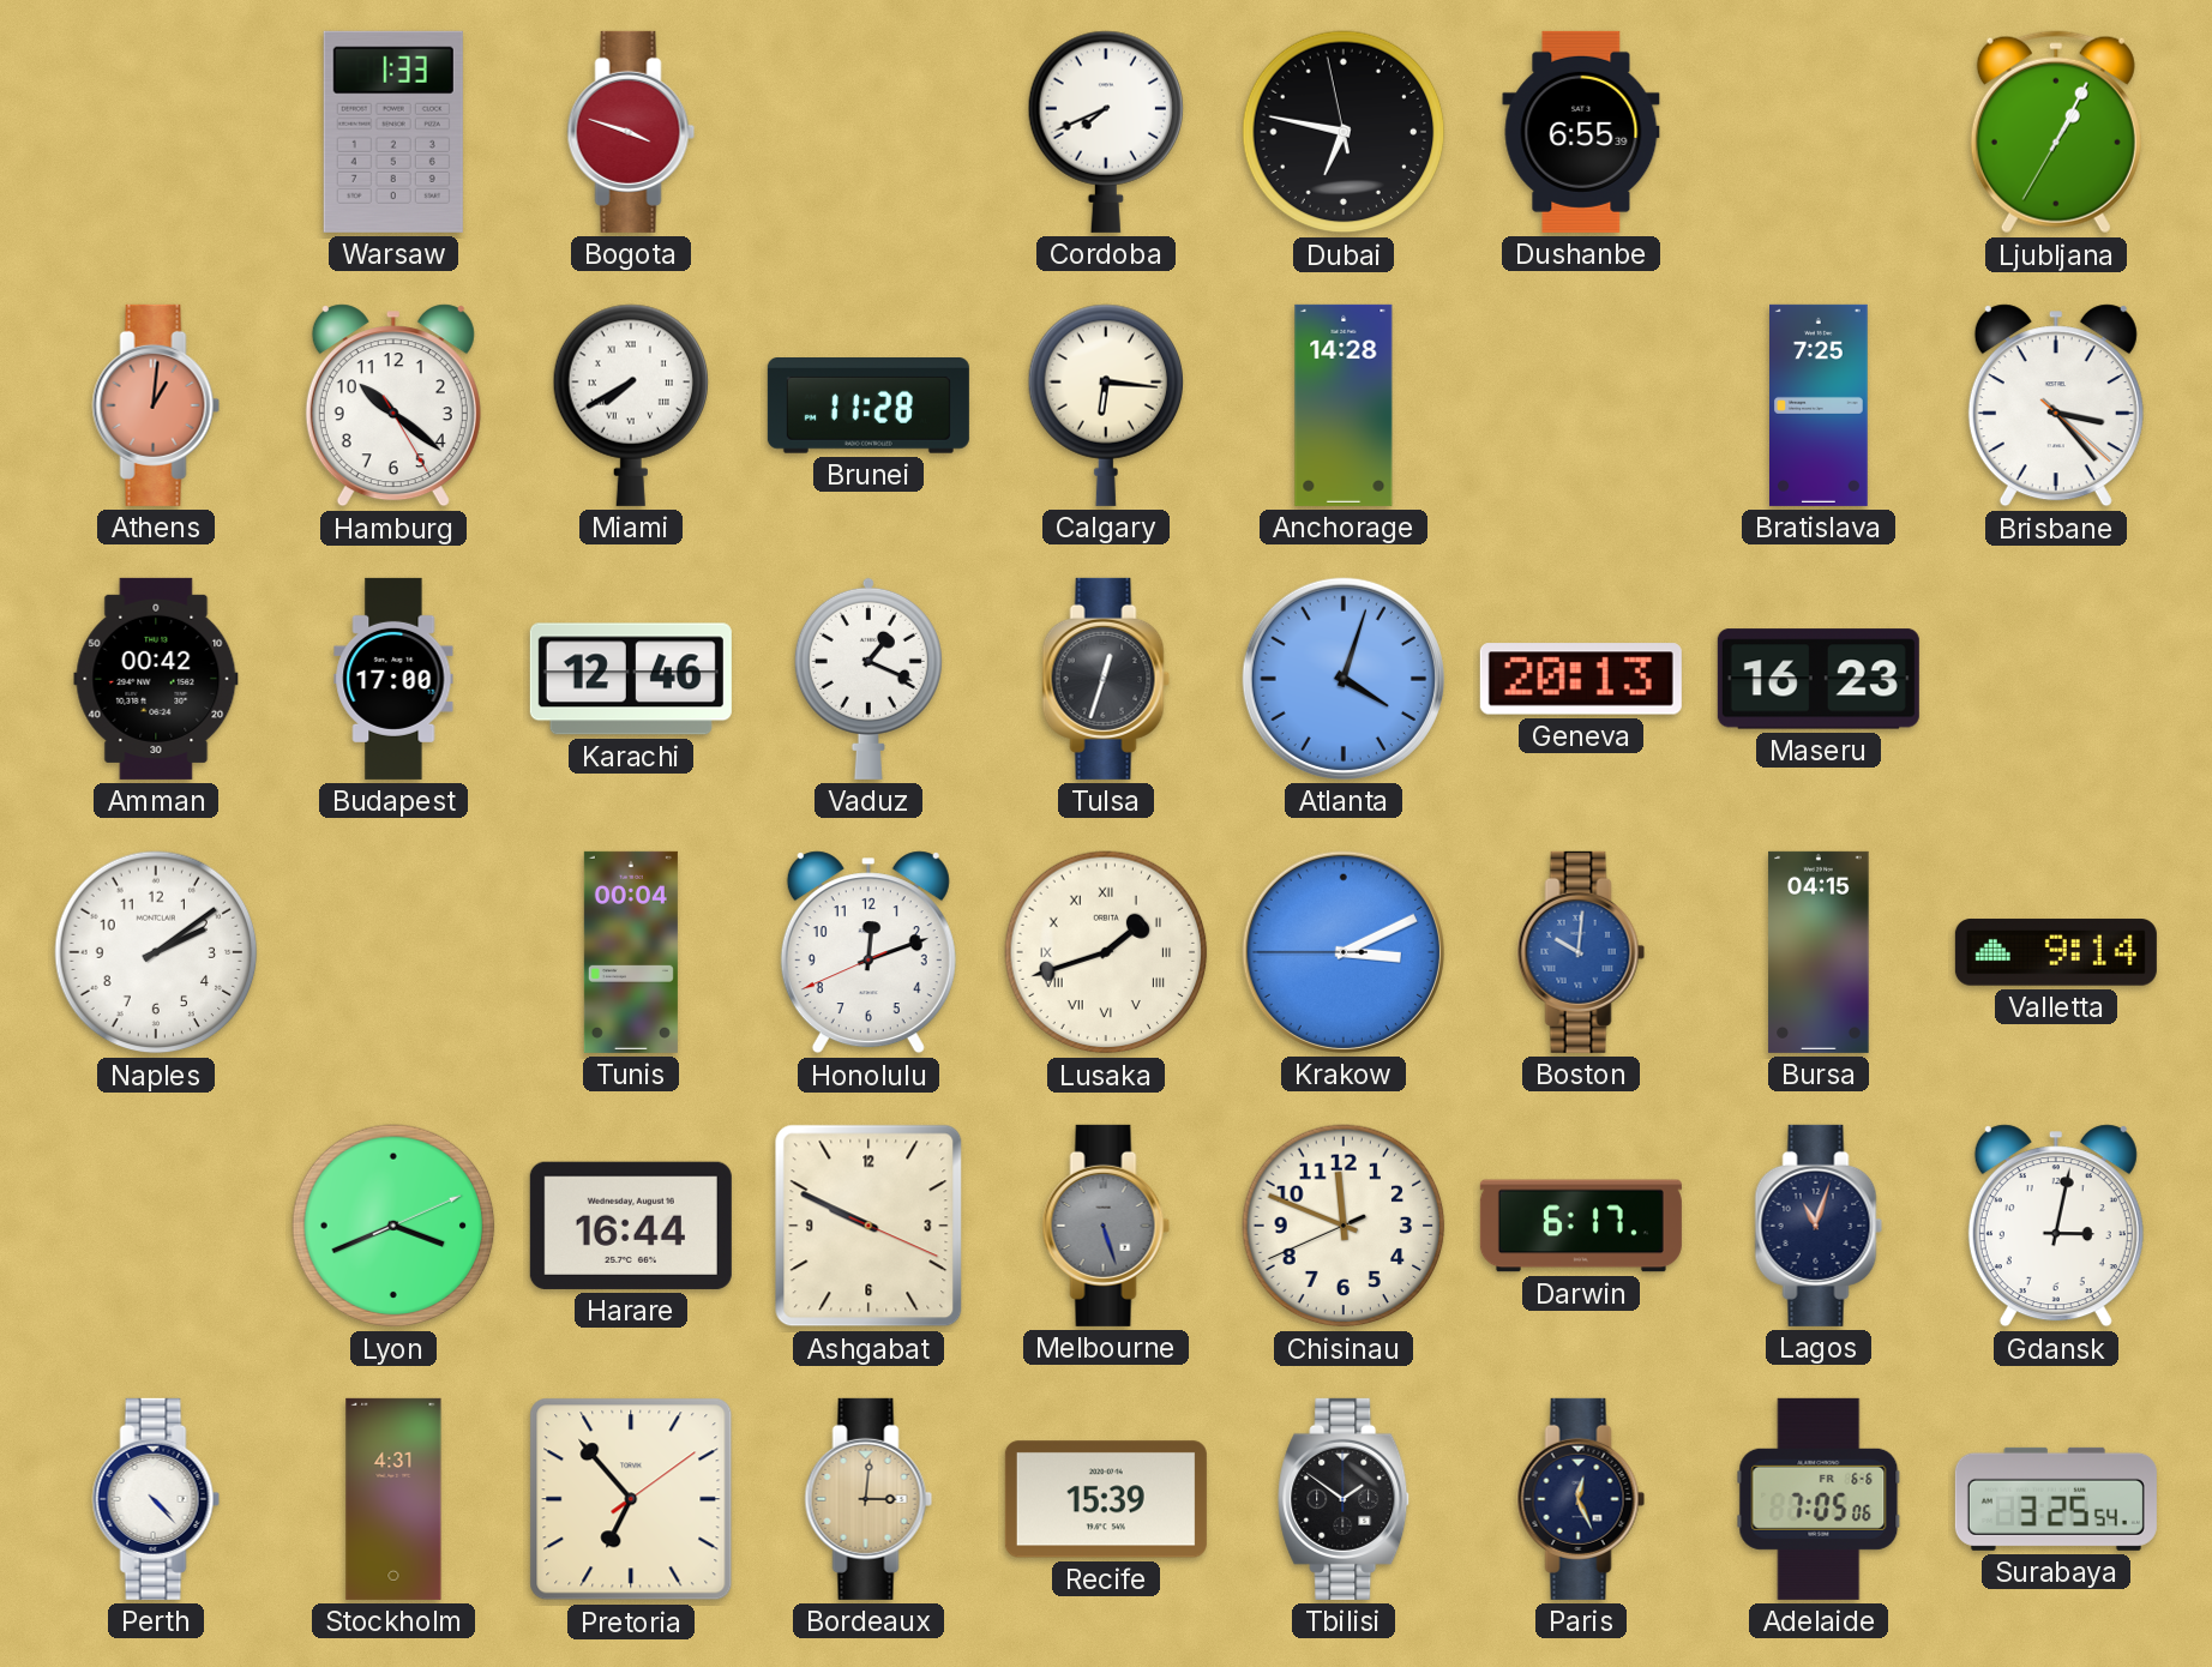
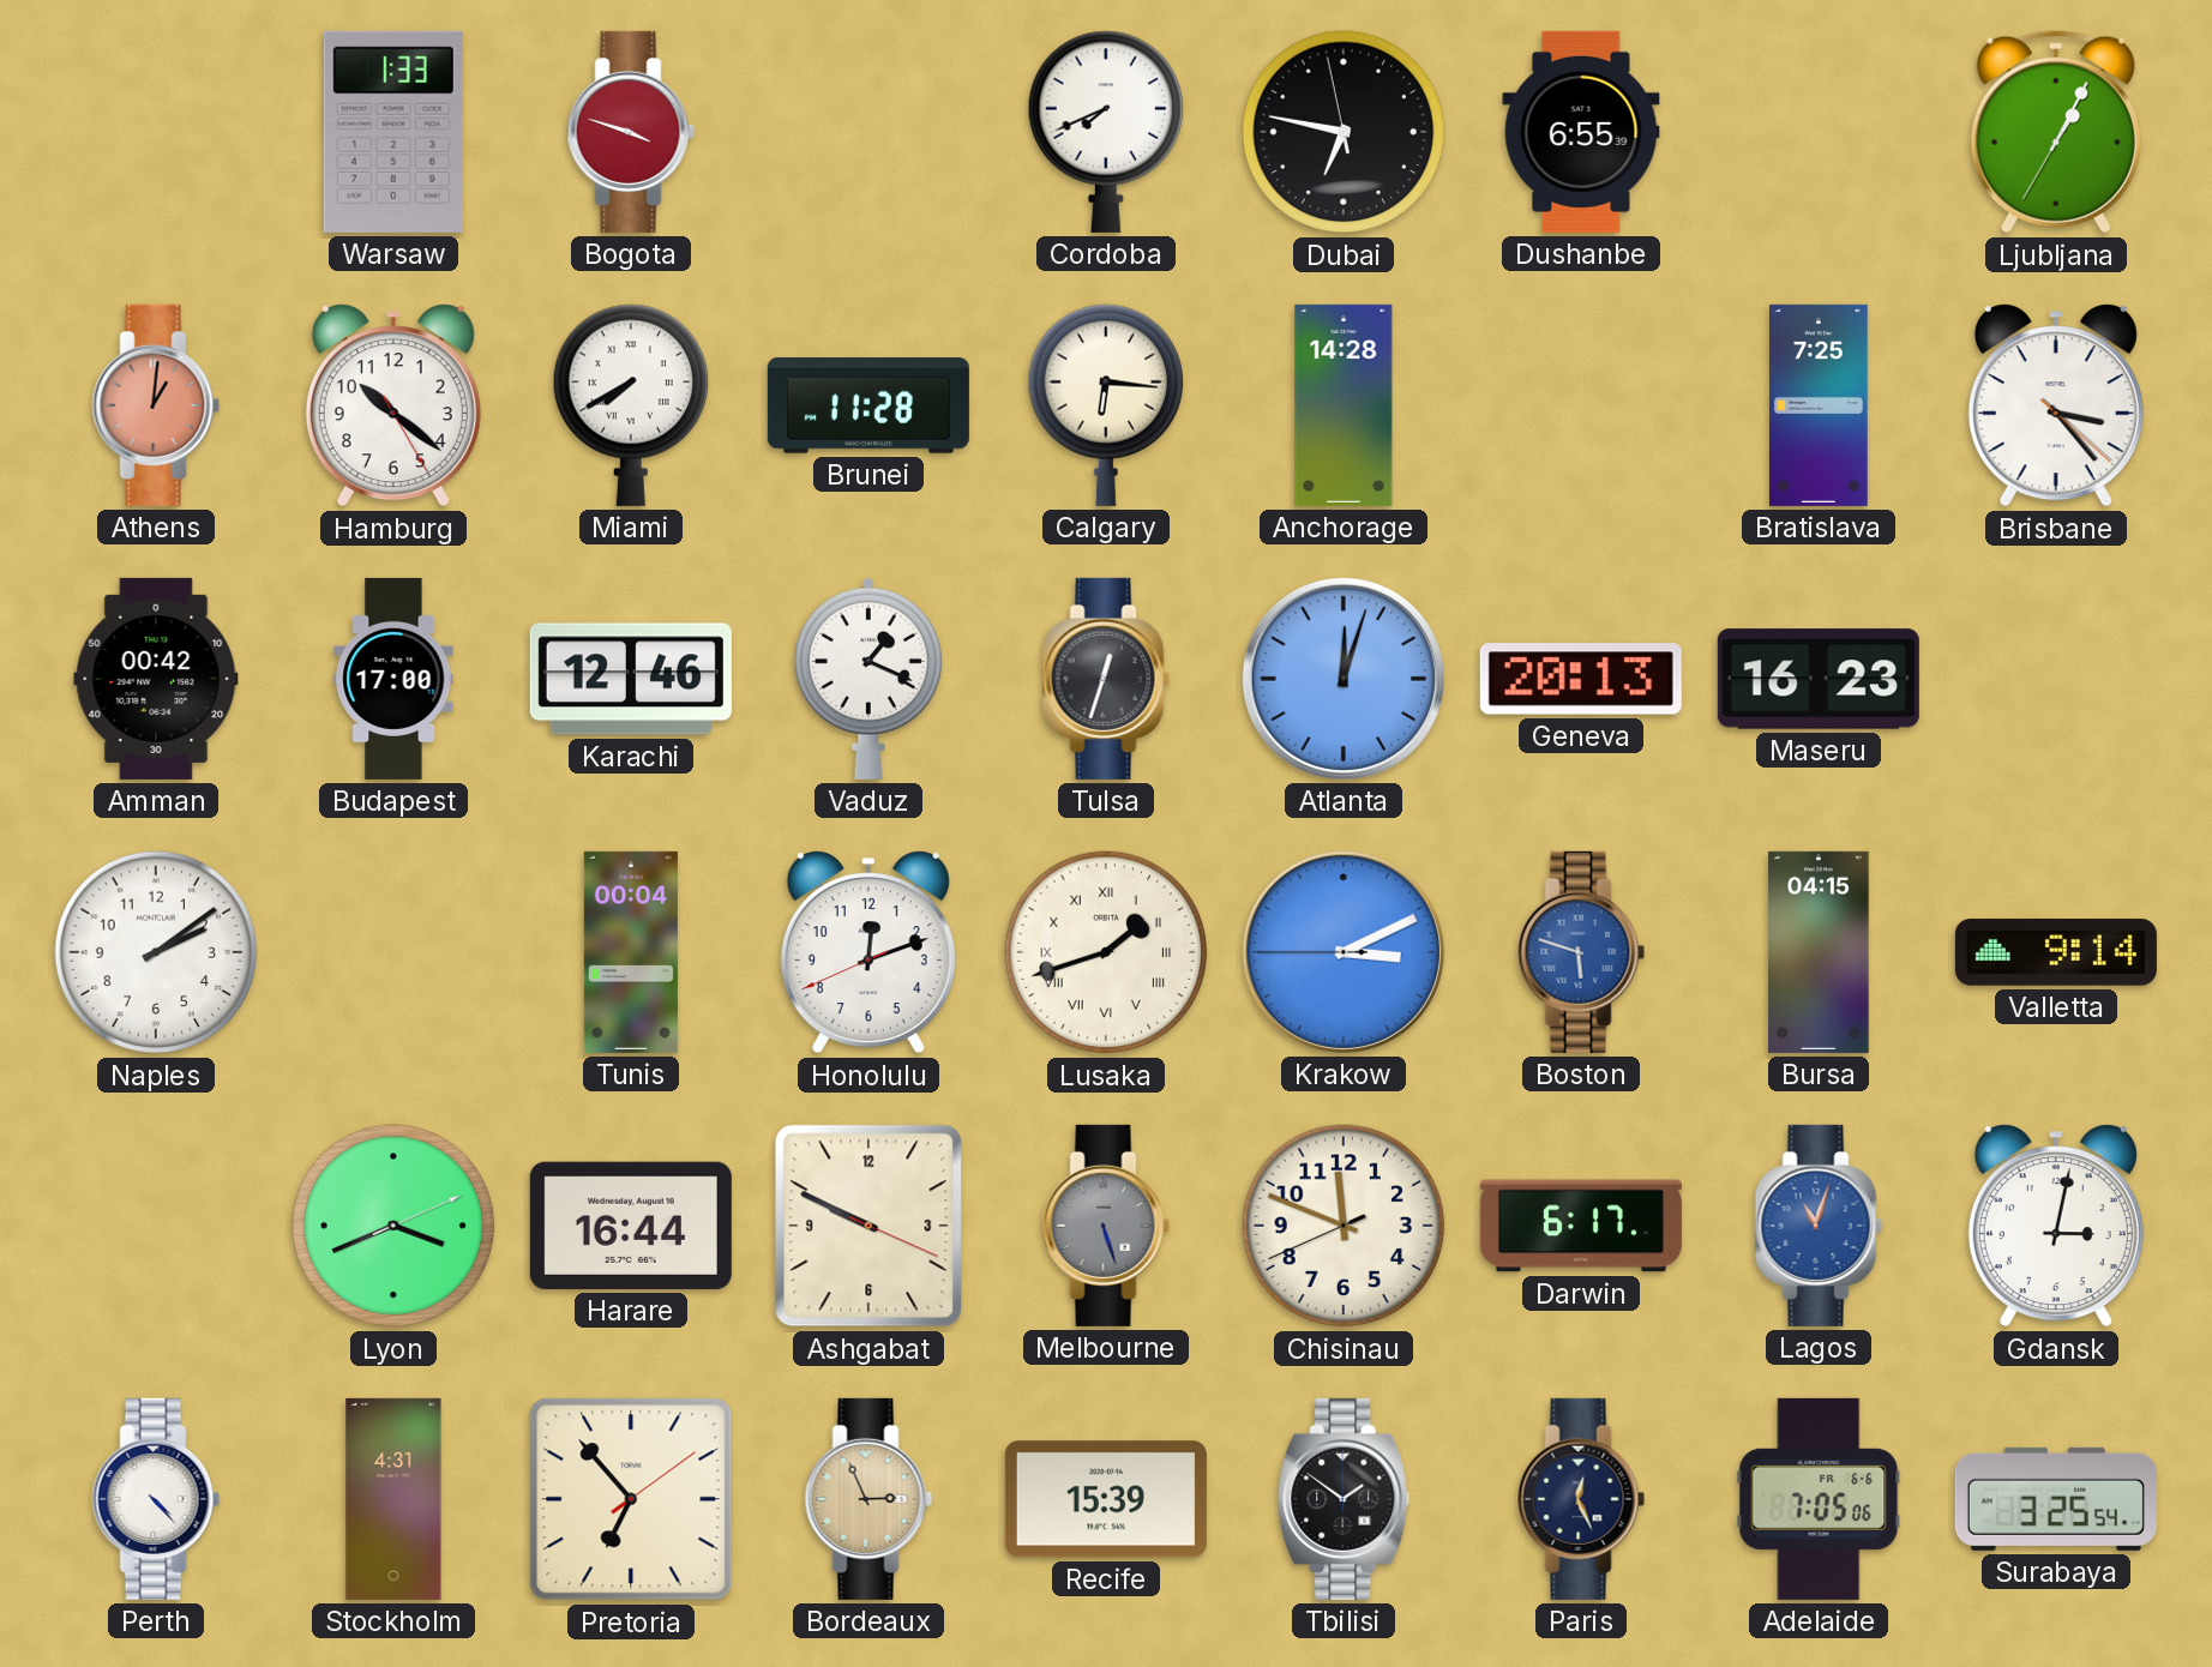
Atlanta: 4:03 -> 12:03
Boston: 10:01 -> 5:48
Lagos dial: navy -> blue
Bordeaux: 3:01 -> 2:56
